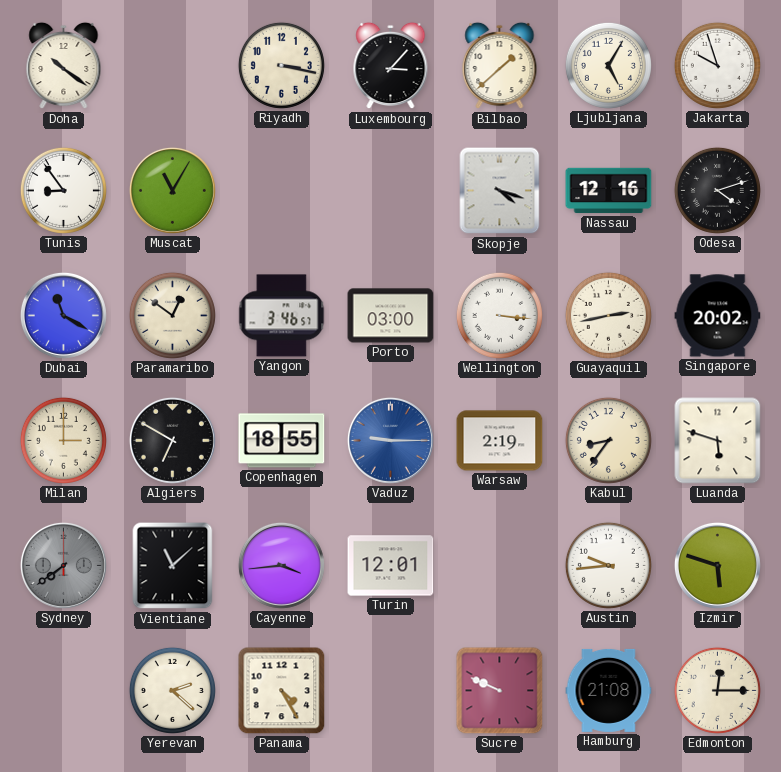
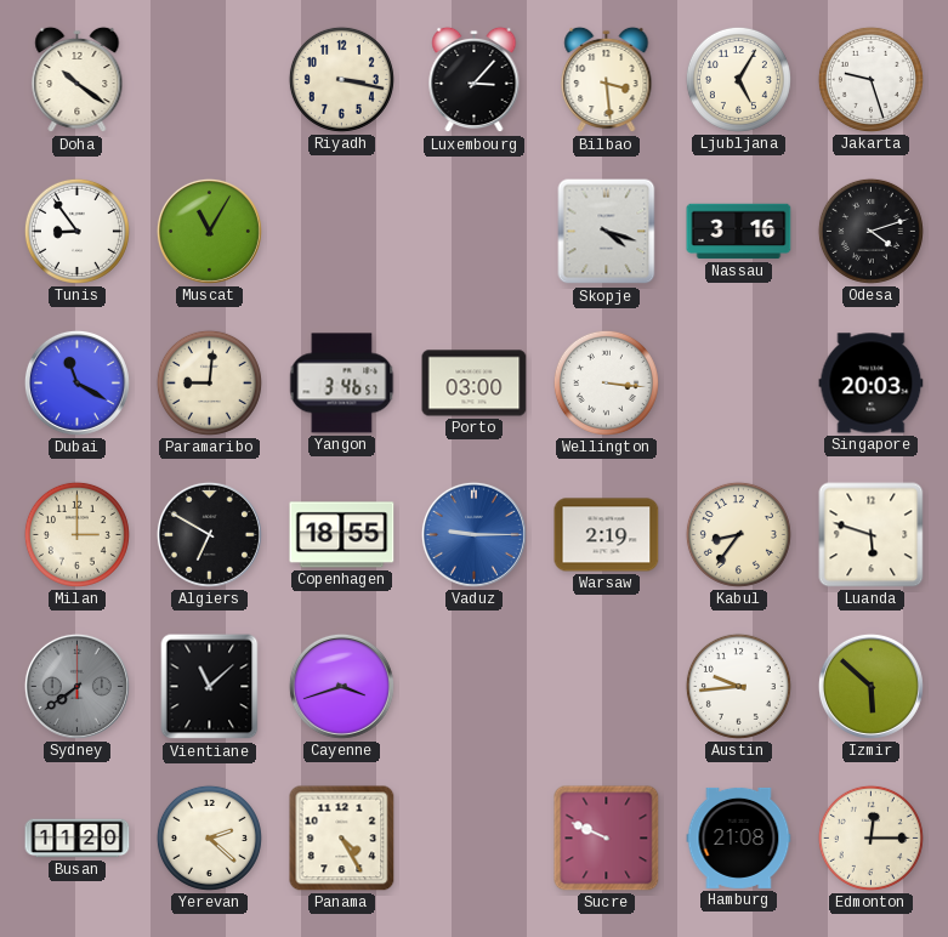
Bilbao: 1:38 -> 3:29
Jakarta: 9:57 -> 9:27
Nassau: 12:16 -> 3:16
Paramaribo: 12:51 -> 9:01
Guayaquil: 2:43 -> none
Singapore: 20:02 -> 20:03
Cayenne: 3:44 -> 3:42
Turin: 12:01 -> none
Izmir: 5:48 -> 5:52
Busan: none -> 11:20
